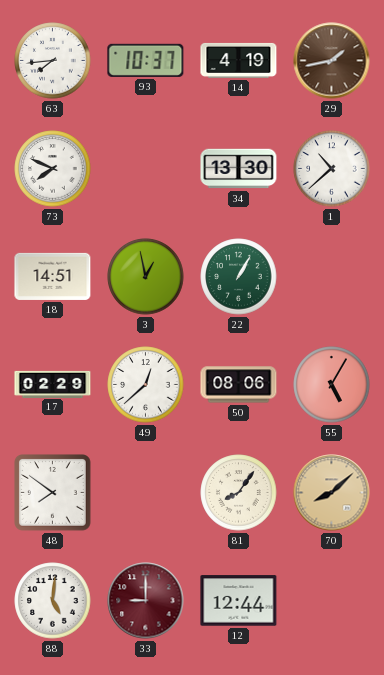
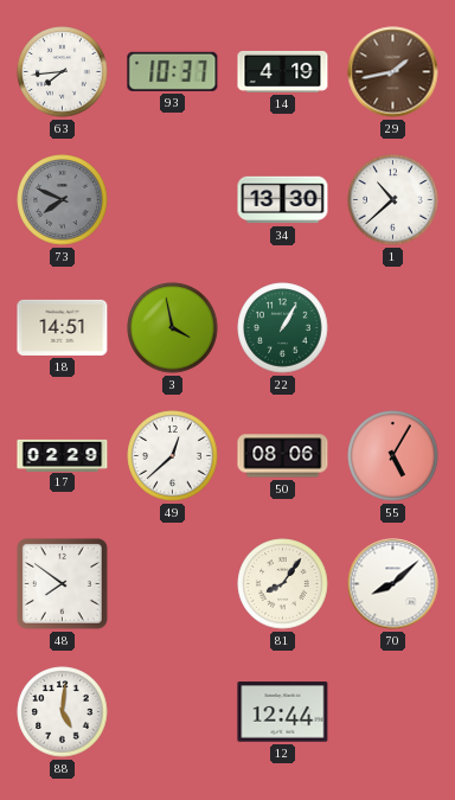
73 dial: white -> grey
3: 12:58 -> 3:58
70 dial: champagne -> white
33: 9:00 -> none
